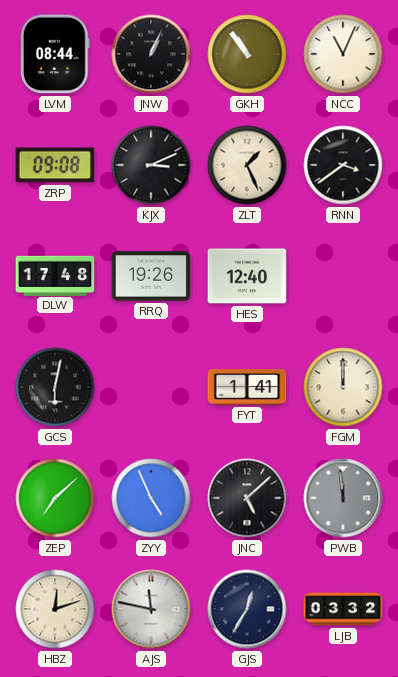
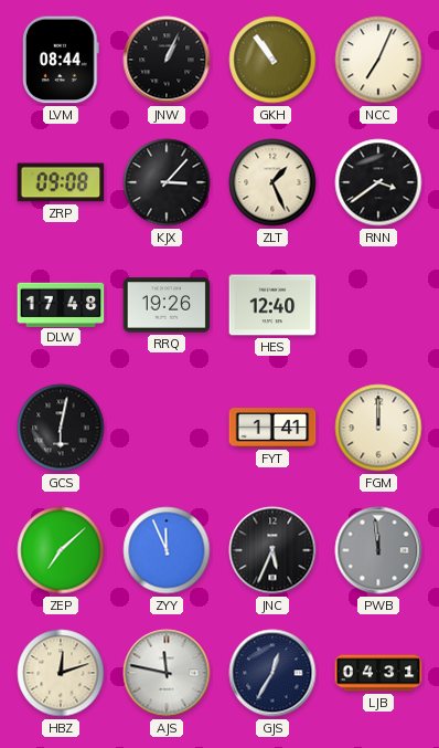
NCC: 11:04 -> 7:04
KJX: 3:11 -> 3:07
ZYY: 4:56 -> 11:56
JNC: 5:08 -> 5:34
LJB: 03:32 -> 04:31
